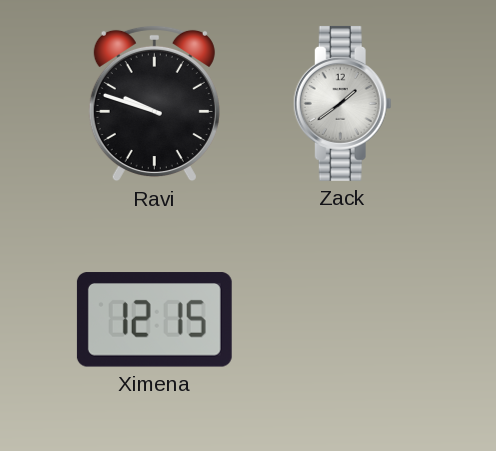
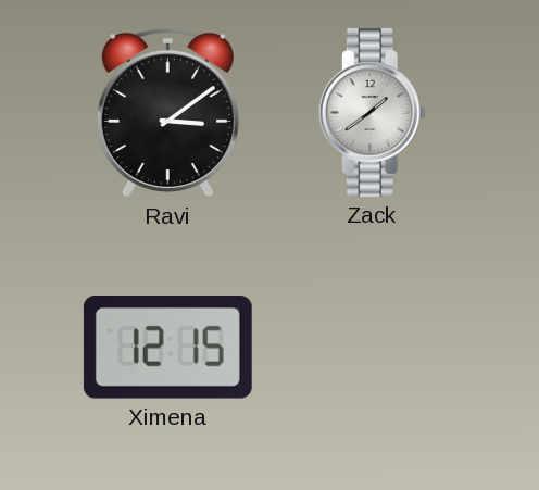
Ravi: 9:48 -> 3:09
